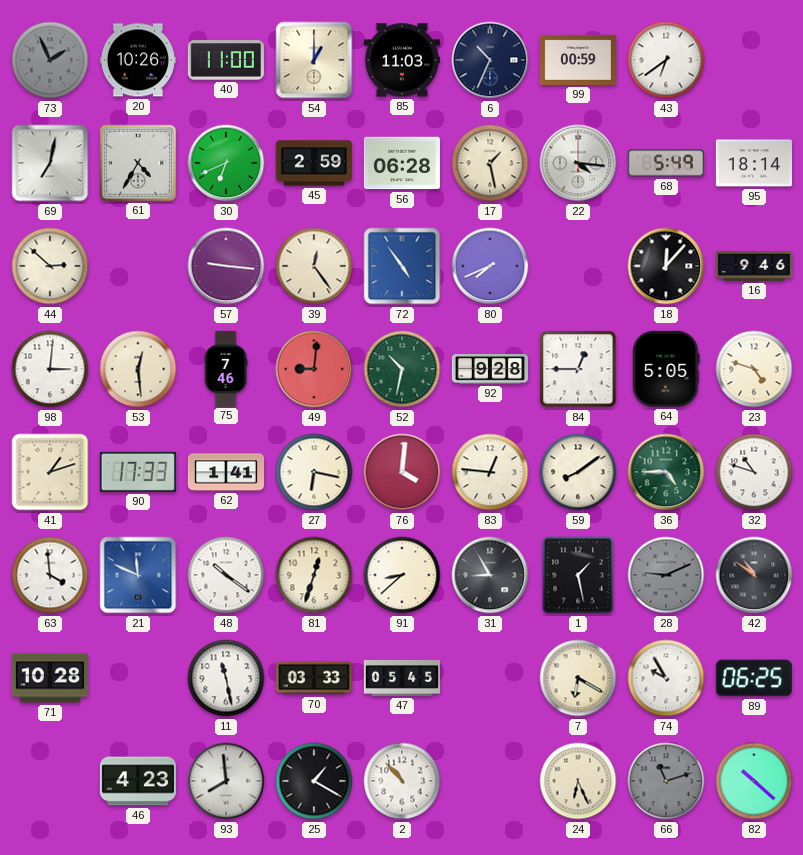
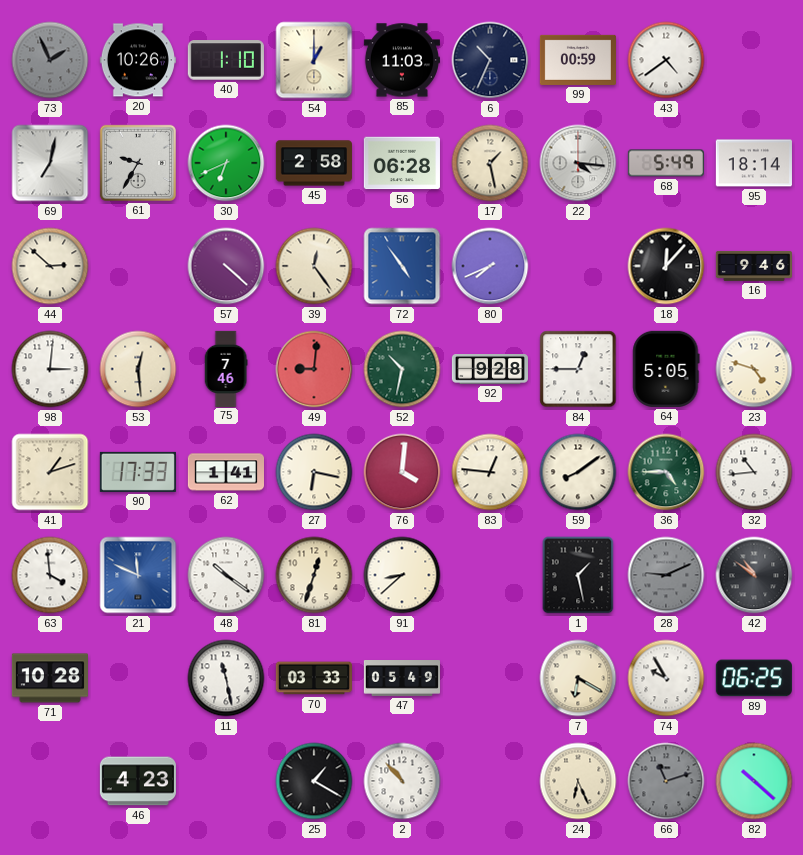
40: 11:00 -> 1:10
43: 6:39 -> 4:39
61: 4:35 -> 9:35
45: 2:59 -> 2:58
57: 9:16 -> 4:22
32: 10:48 -> 10:44
31: 8:55 -> none
47: 05:45 -> 05:49
93: 7:59 -> none
